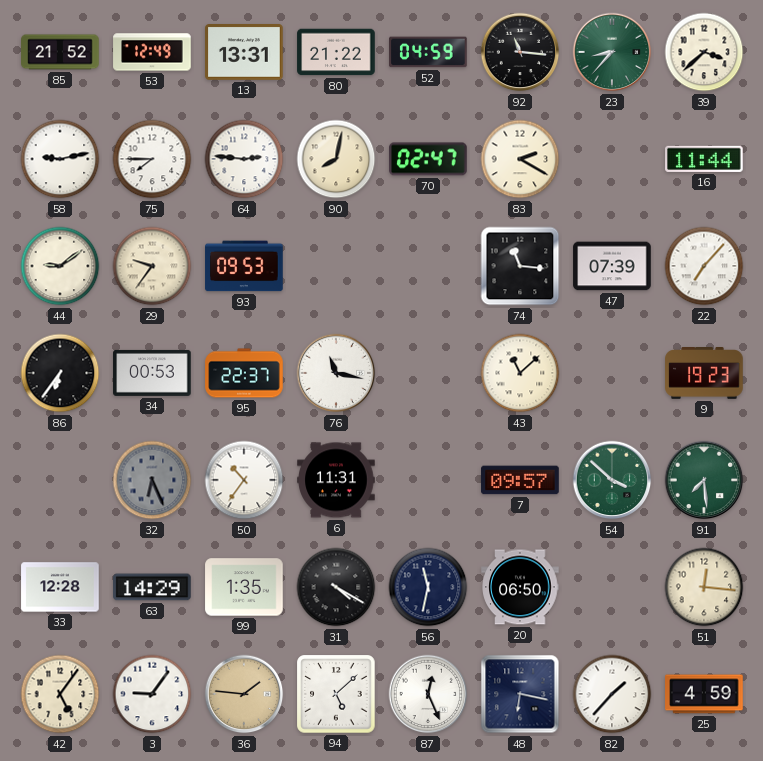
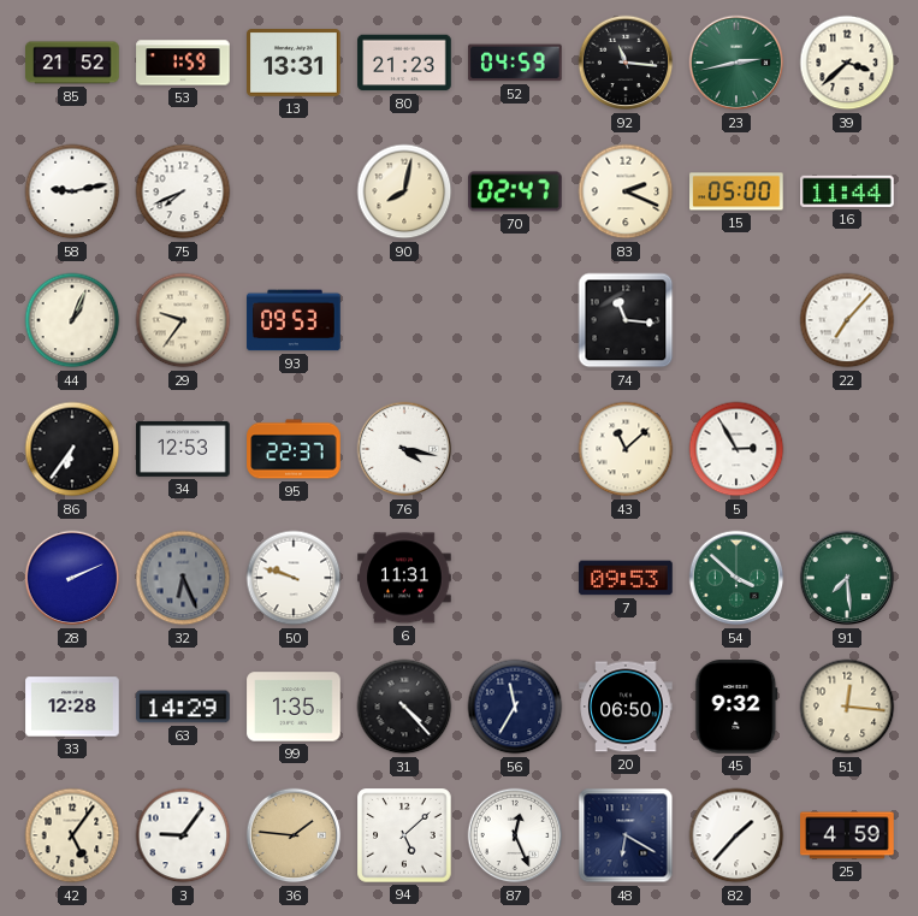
53: 12:49 -> 1:59
80: 21:22 -> 21:23
23: 8:37 -> 2:43
75: 7:45 -> 7:41
64: 2:46 -> none
83: 2:20 -> 2:19
15: none -> 05:00
44: 9:09 -> 1:04
47: 07:39 -> none
34: 00:53 -> 12:53
76: 11:17 -> 4:17
5: none -> 2:55
9: 19:23 -> none
28: none -> 2:11
50: 10:36 -> 9:48
7: 09:57 -> 09:53
31: 4:20 -> 4:23
56: 11:32 -> 11:35
45: none -> 9:32
48: 6:17 -> 6:20
